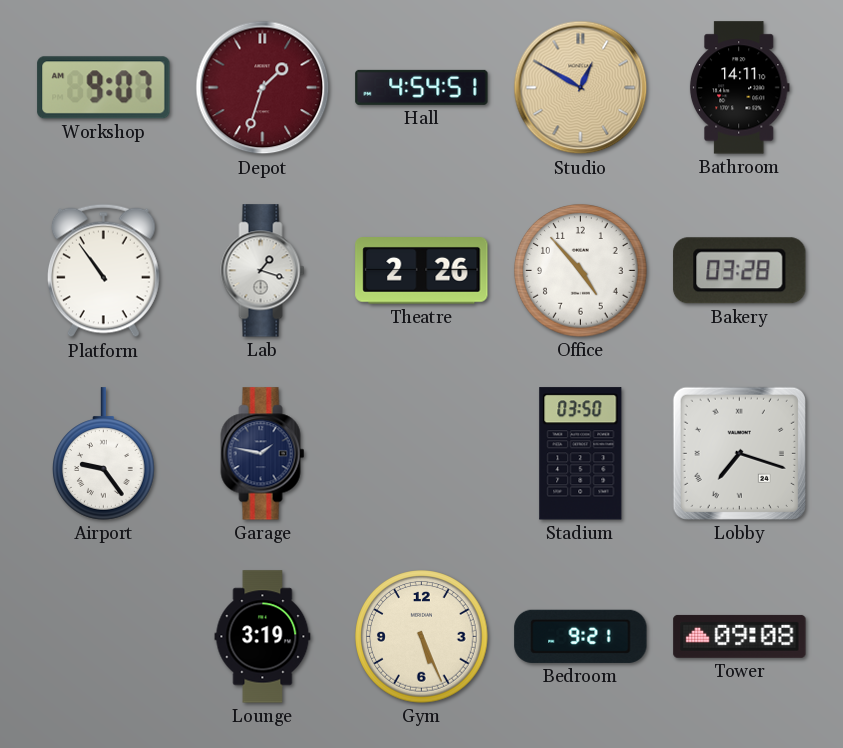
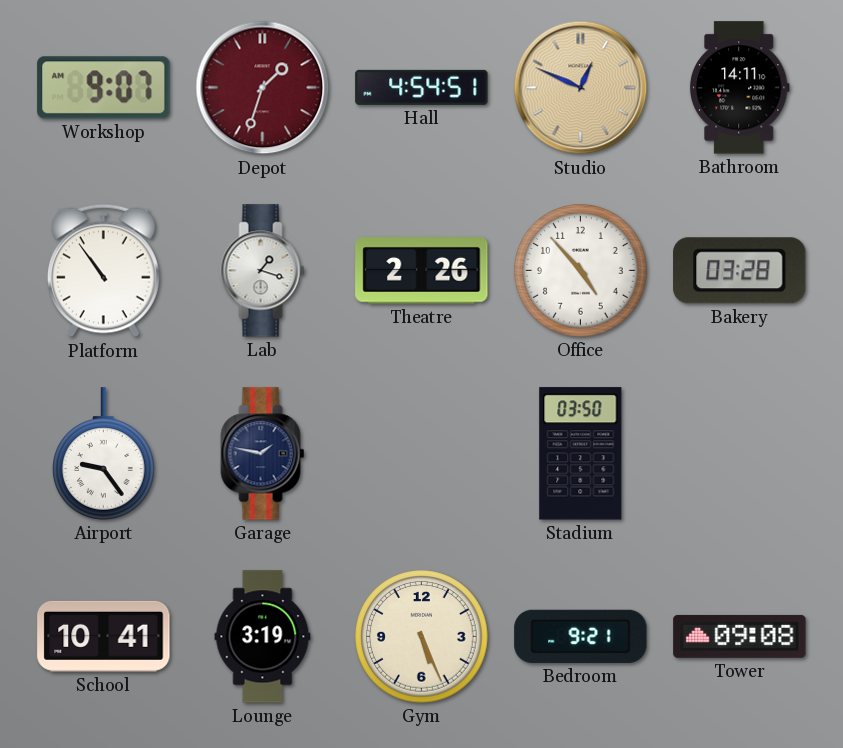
Studio: 12:50 -> 12:49
Lobby: 7:18 -> none
School: none -> 10:41
